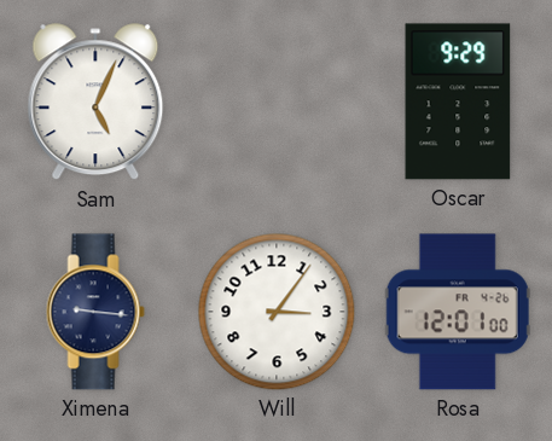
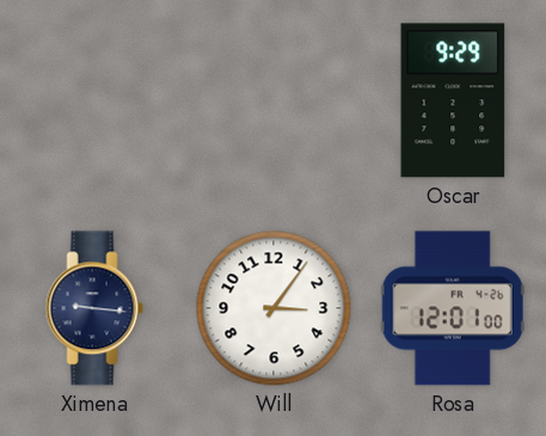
Sam: 5:04 -> none
